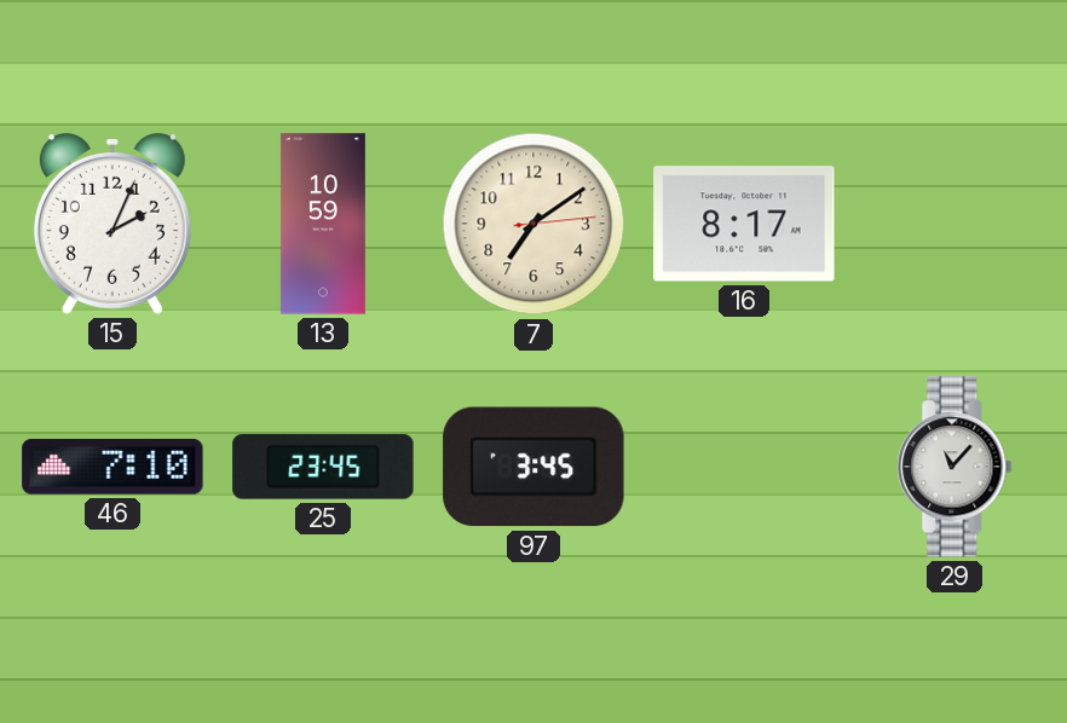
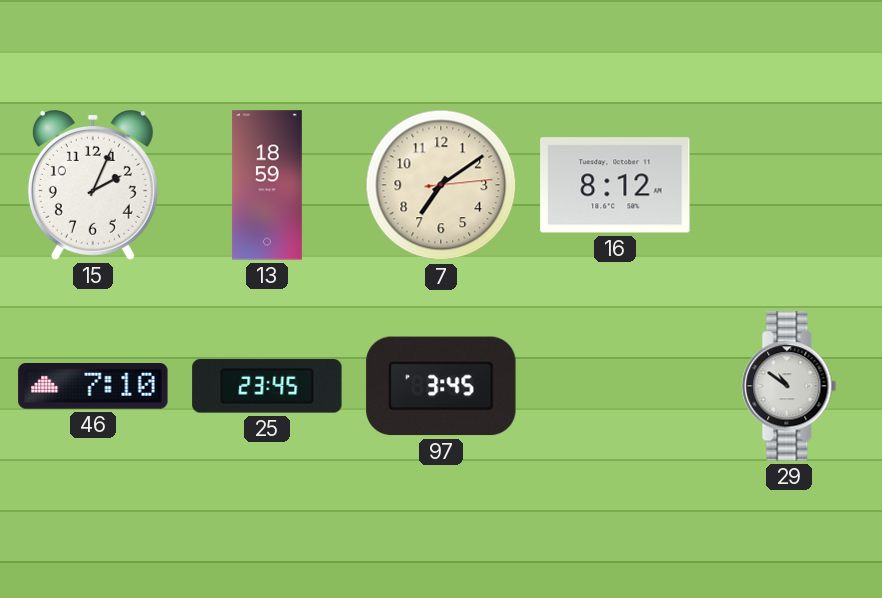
13: 10:59 -> 18:59
16: 8:17 -> 8:12
29: 11:07 -> 10:51
